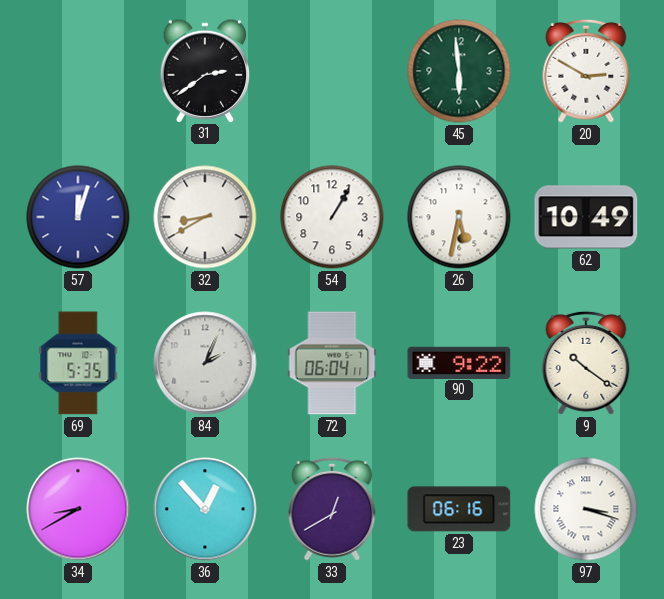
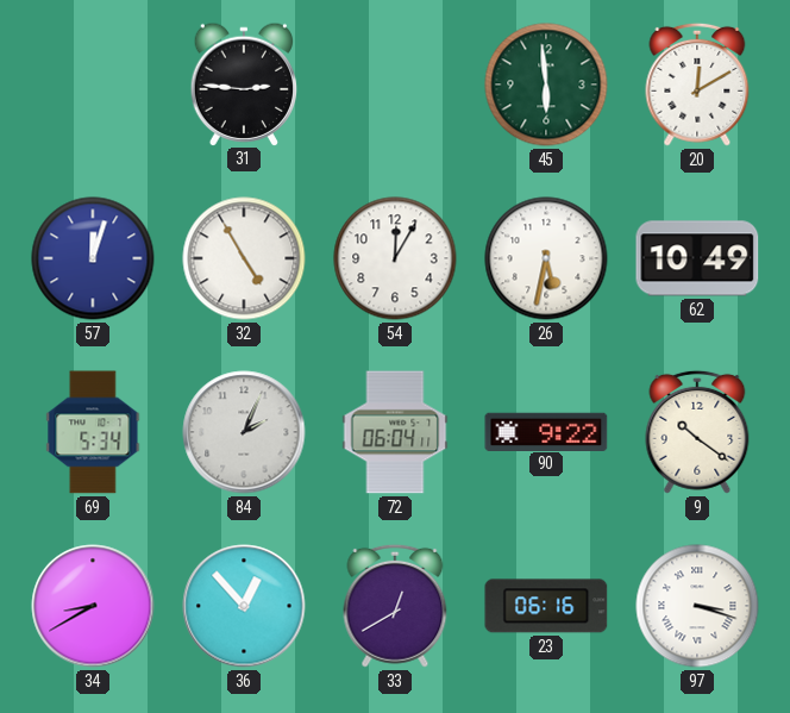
31: 2:39 -> 2:46
20: 2:50 -> 12:10
32: 8:40 -> 4:55
54: 1:05 -> 12:05
69: 5:35 -> 5:34
